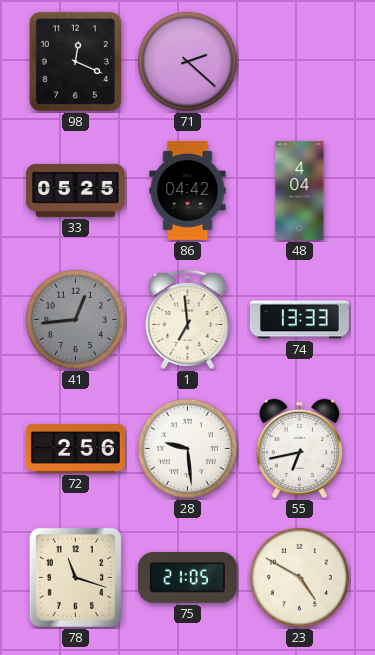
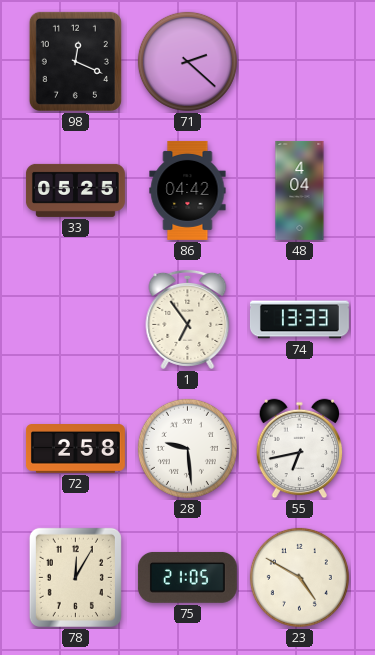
41: 12:44 -> none
1: 6:59 -> 6:54
72: 2:56 -> 2:58
78: 11:18 -> 12:05
